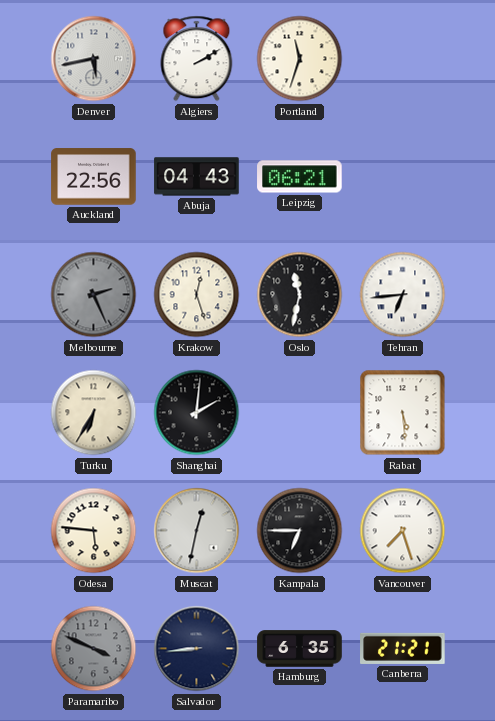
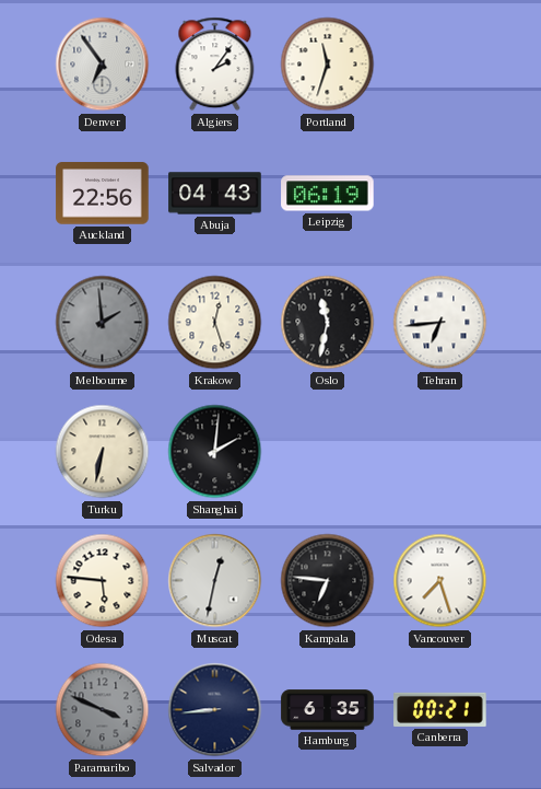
Denver: 5:43 -> 6:54
Algiers: 2:10 -> 2:06
Leipzig: 06:21 -> 06:19
Melbourne: 2:26 -> 1:59
Turku: 6:35 -> 6:32
Rabat: 5:29 -> none
Kampala: 6:45 -> 6:46
Canberra: 21:21 -> 00:21
